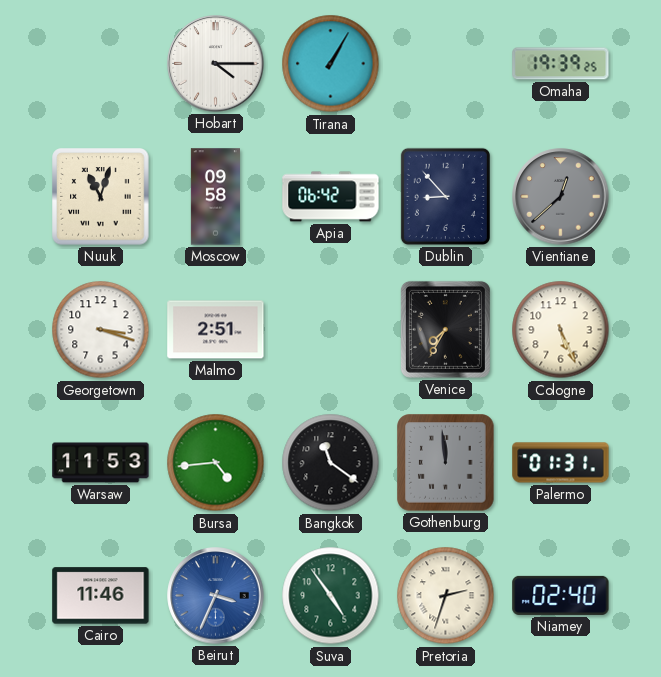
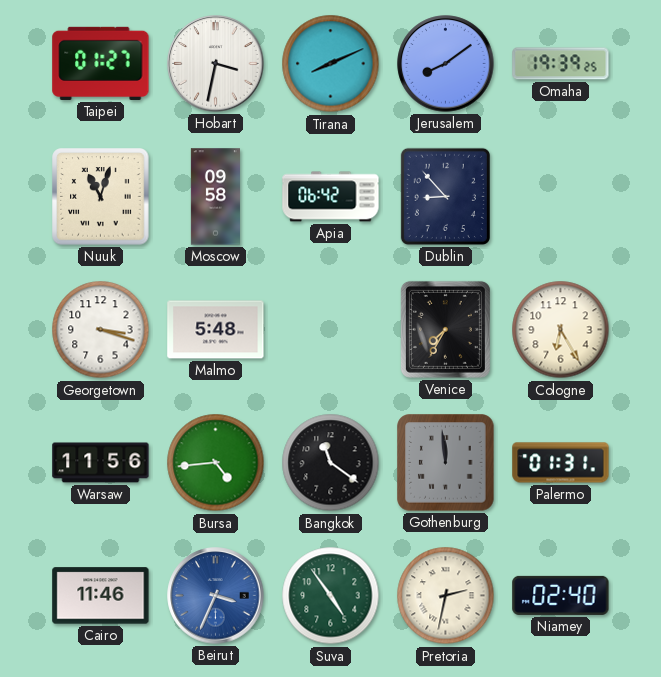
Taipei: none -> 01:27
Hobart: 4:15 -> 3:32
Tirana: 1:05 -> 8:11
Jerusalem: none -> 8:09
Vientiane: 12:38 -> none
Malmo: 2:51 -> 5:48
Cologne: 5:26 -> 6:25
Warsaw: 11:53 -> 11:56
Pretoria: 2:33 -> 2:32
